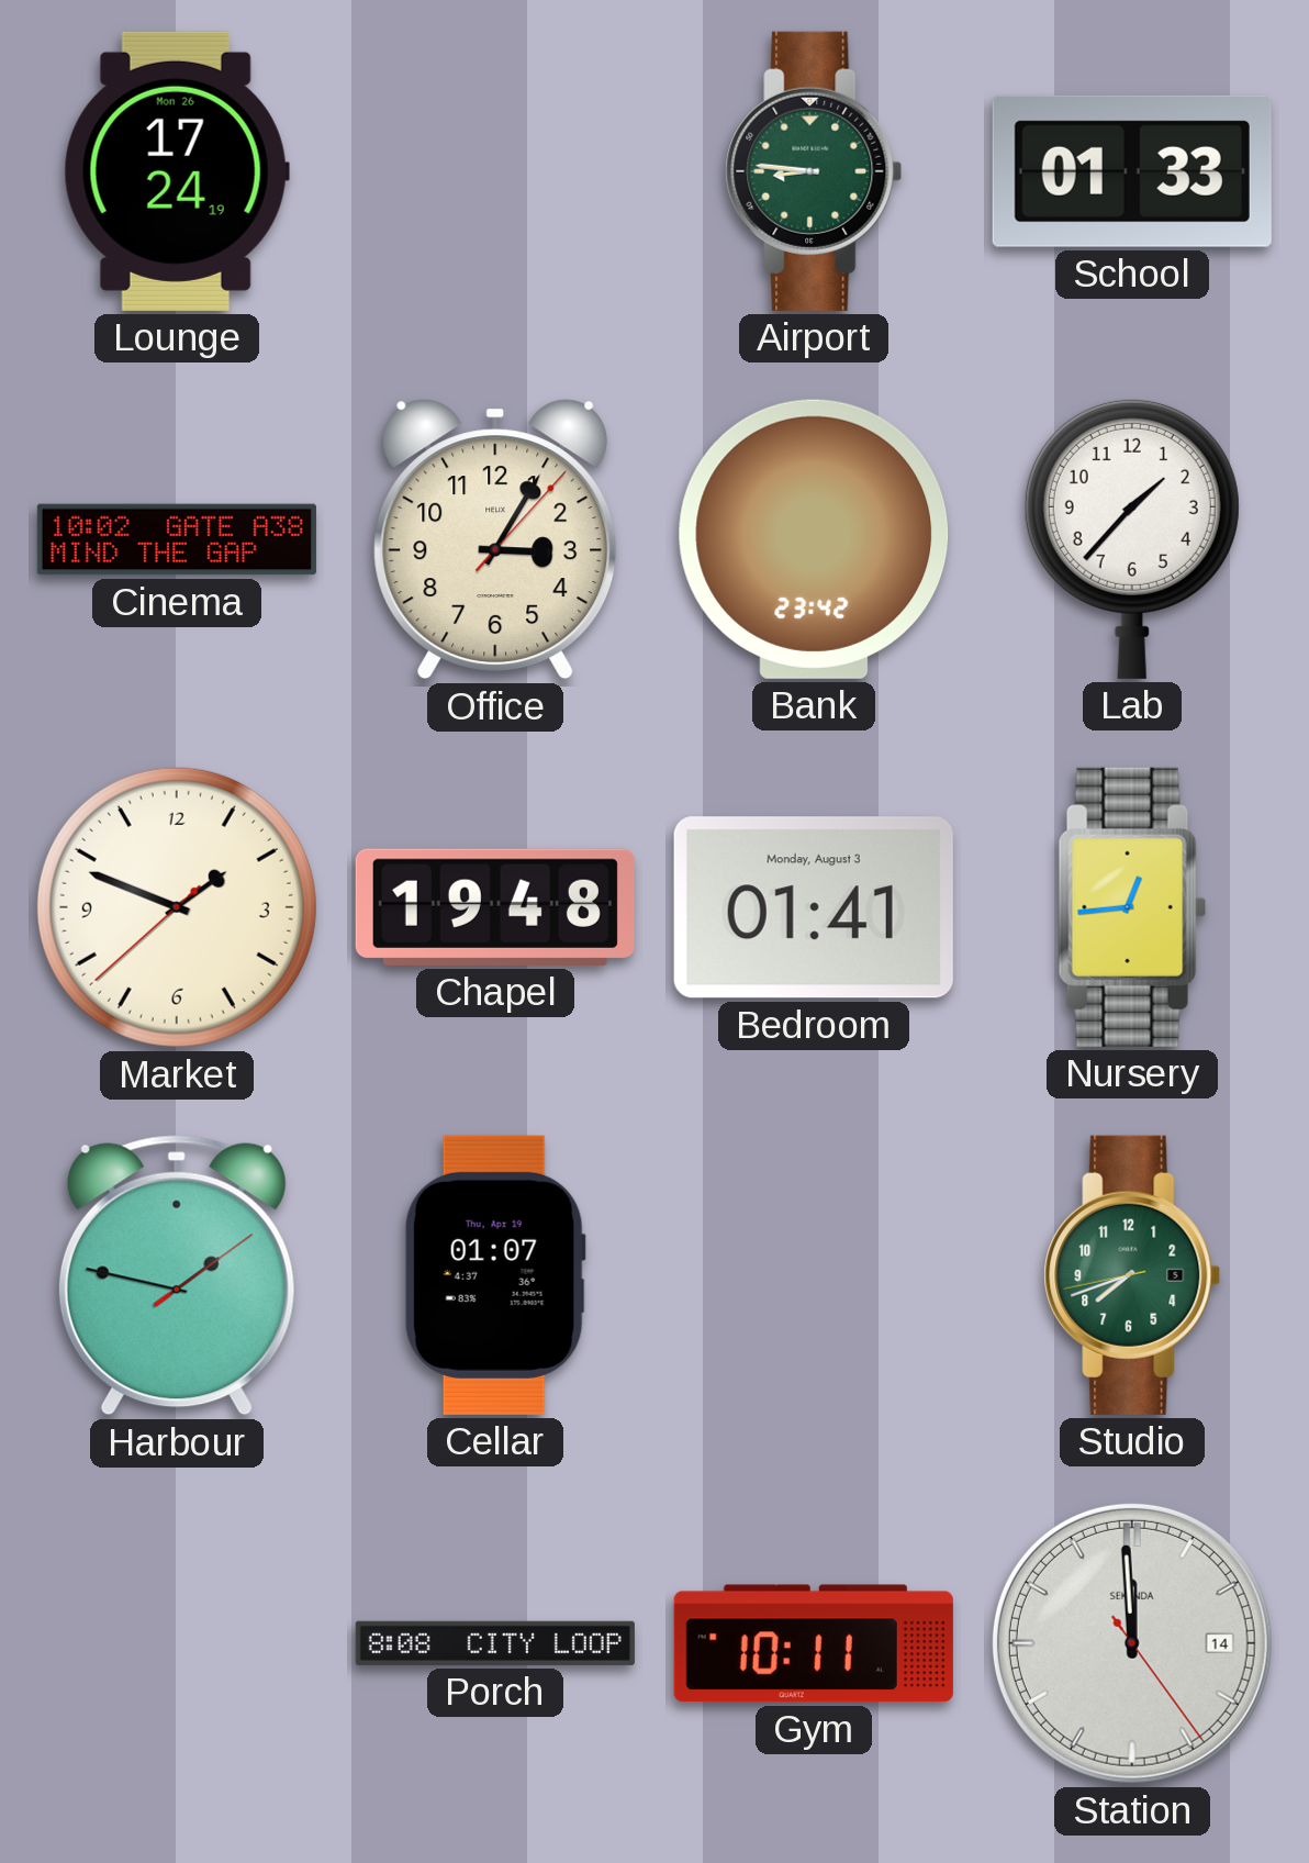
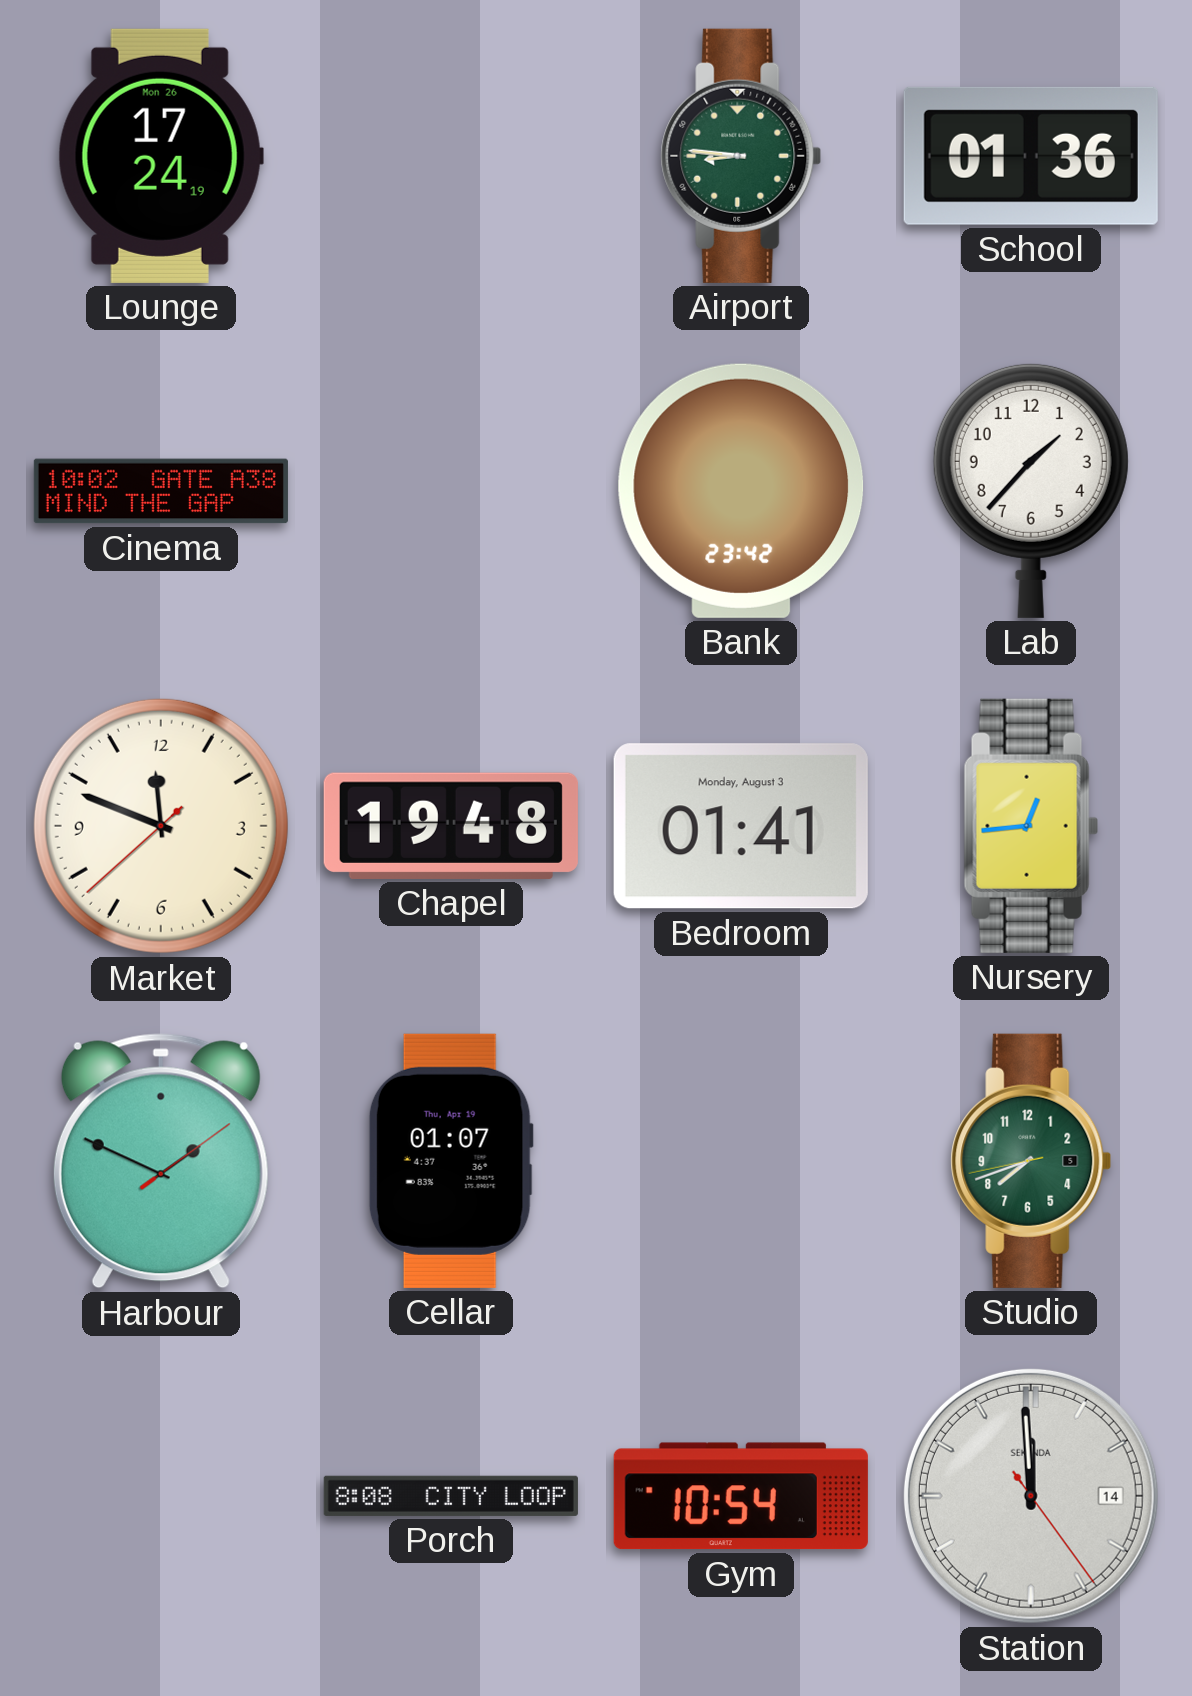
School: 01:33 -> 01:36
Office: 3:05 -> none
Market: 1:48 -> 11:48
Harbour: 1:47 -> 1:49
Gym: 10:11 -> 10:54
